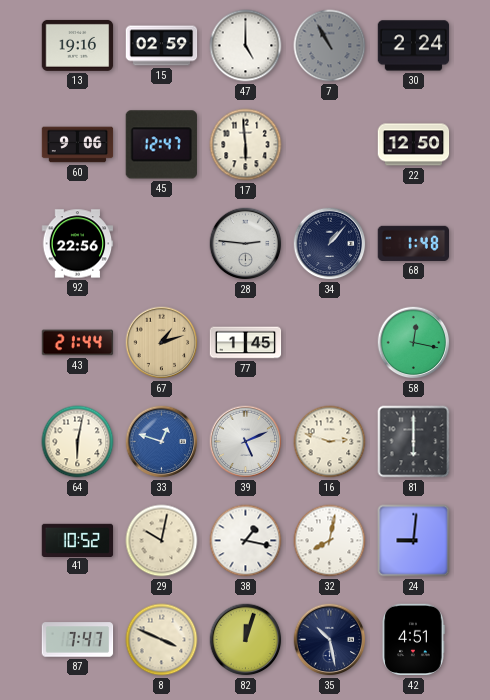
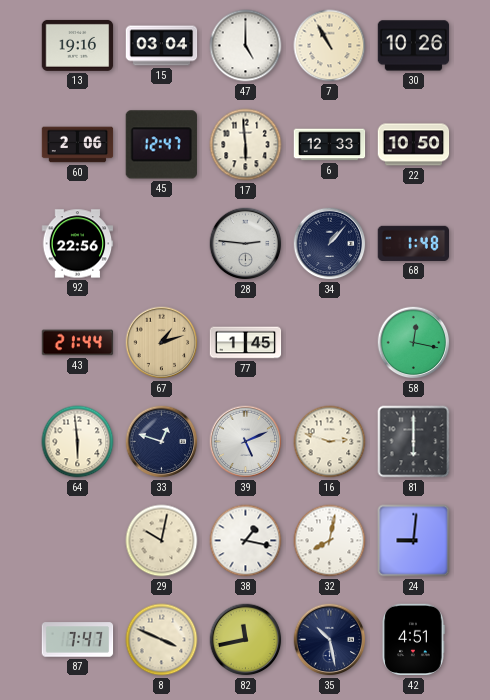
15: 02:59 -> 03:04
7 dial: grey -> cream
30: 2:24 -> 10:26
60: 9:06 -> 2:06
6: none -> 12:33
22: 12:50 -> 10:50
64: 6:02 -> 5:59
33 dial: blue -> navy
41: 10:52 -> none
82: 12:03 -> 11:43
